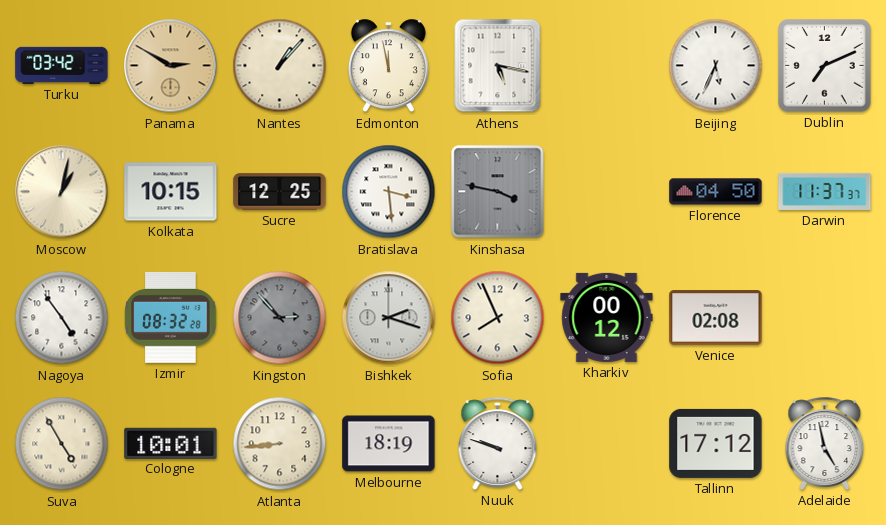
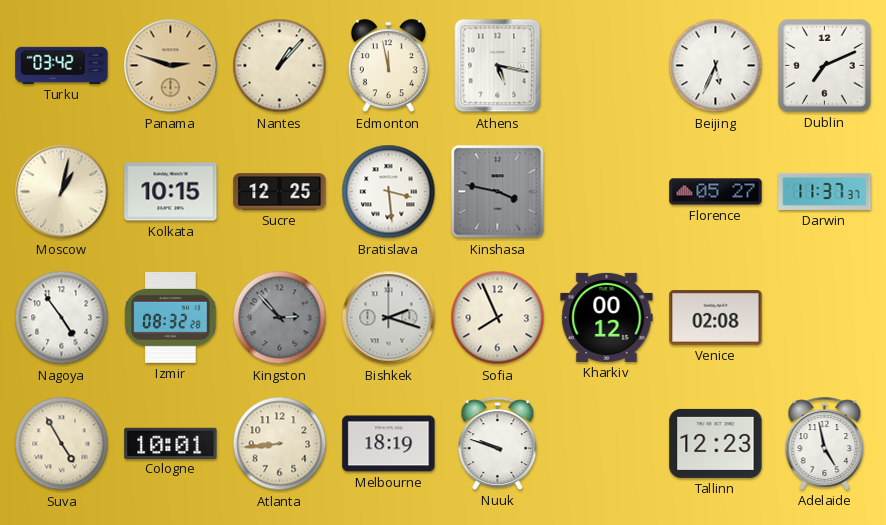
Panama: 2:50 -> 2:48
Florence: 04:50 -> 05:27
Tallinn: 17:12 -> 12:23
